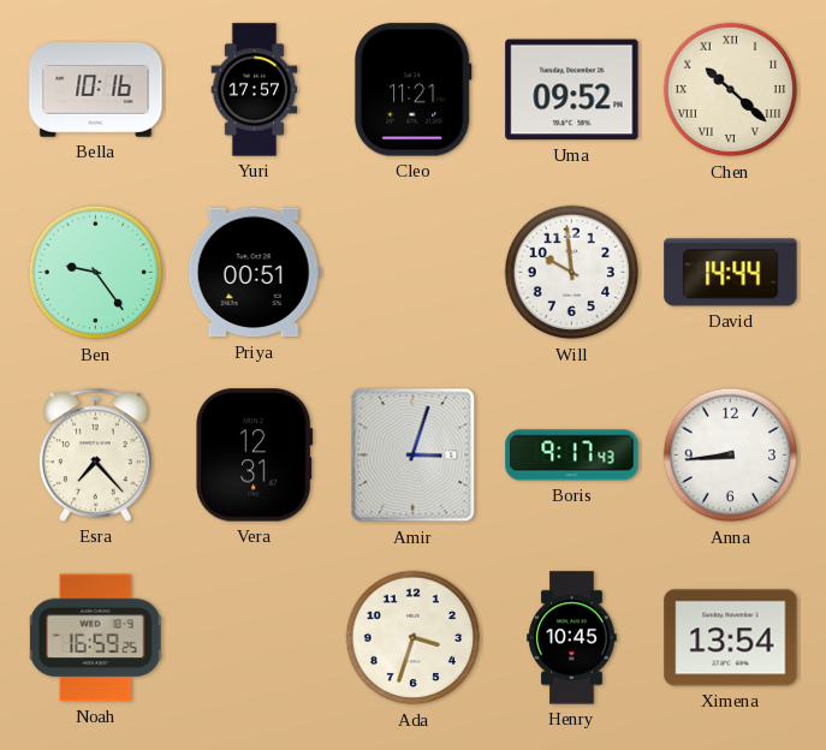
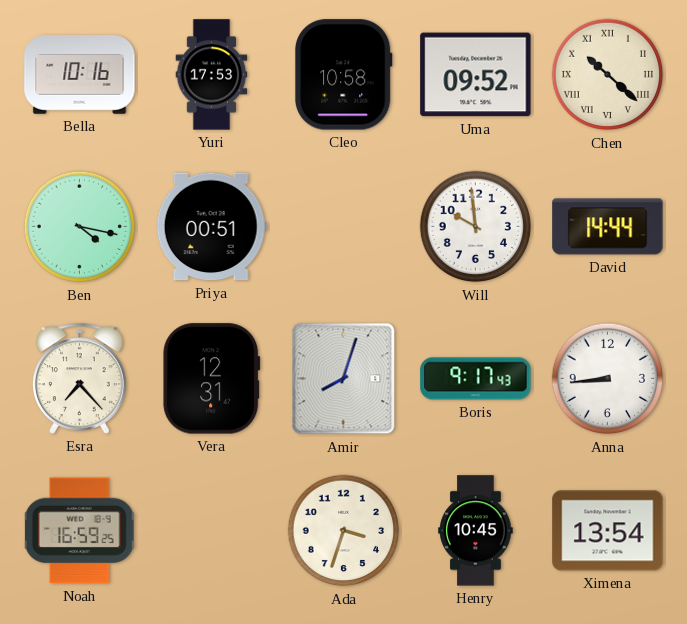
Yuri: 17:57 -> 17:53
Cleo: 11:21 -> 10:58
Ben: 9:24 -> 4:17
Amir: 3:03 -> 8:03
